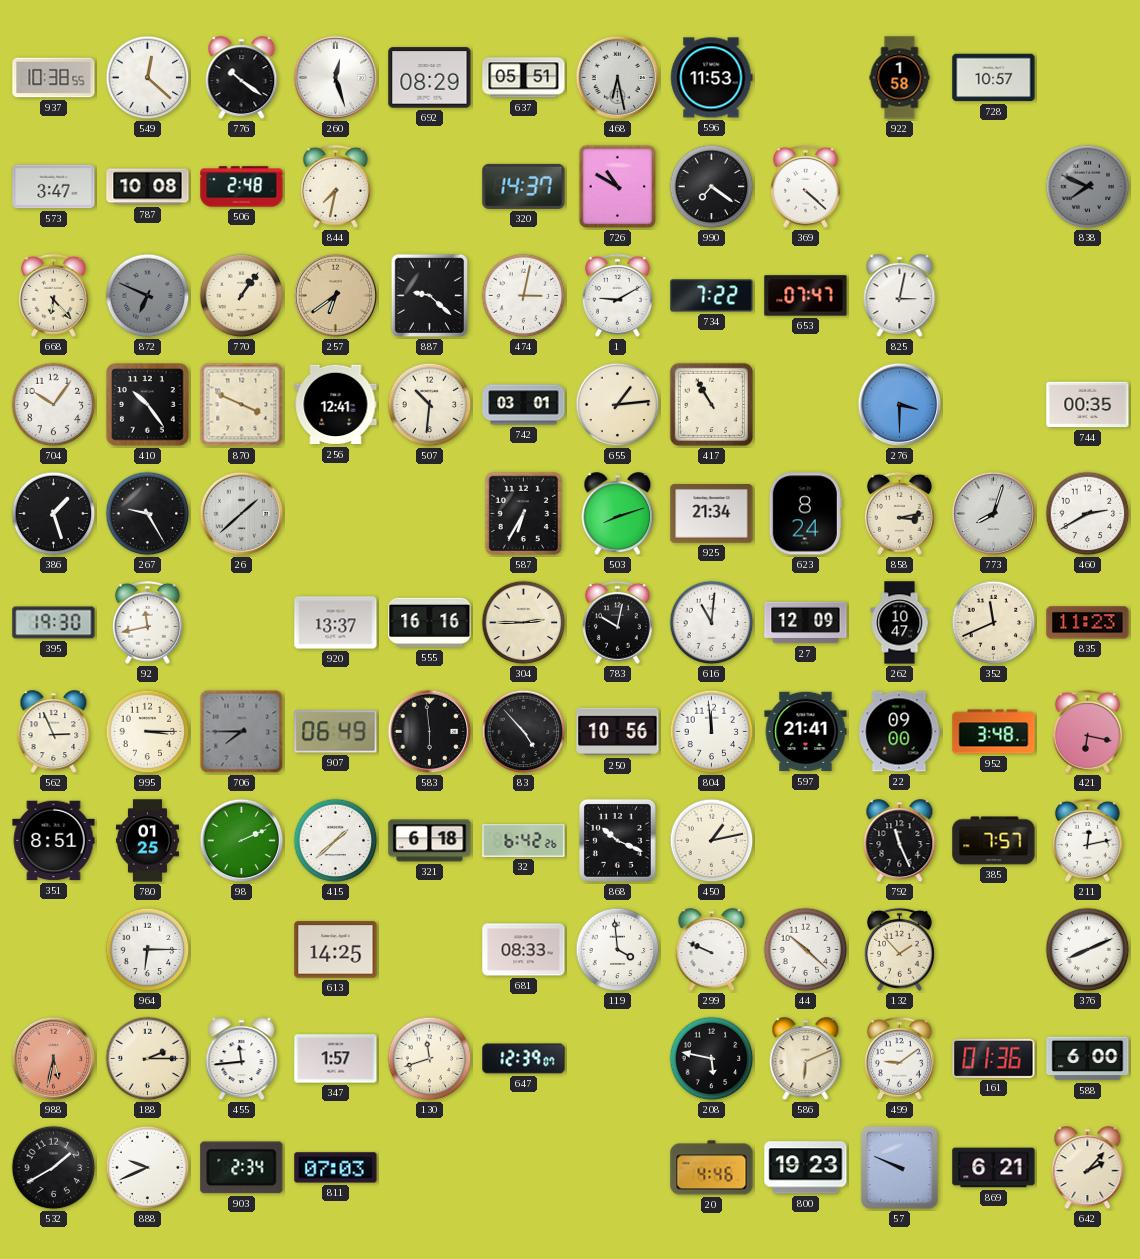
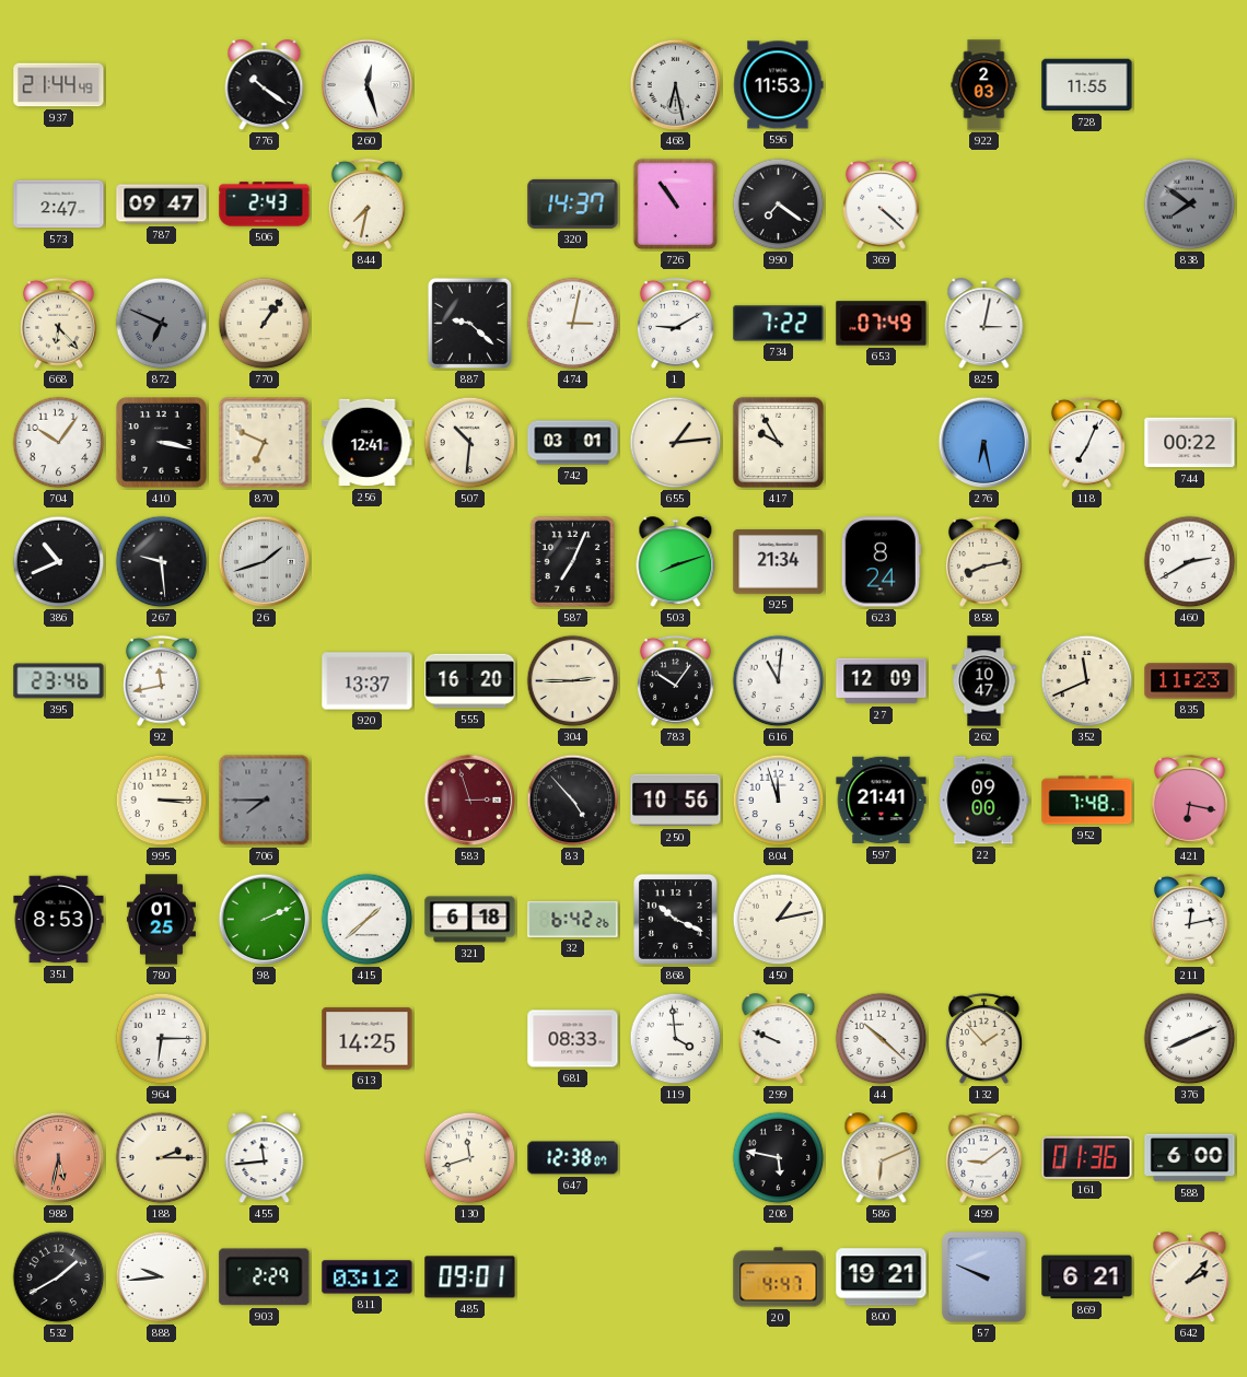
937: 10:38 -> 21:44
549: 12:22 -> none
692: 08:29 -> none
637: 05:51 -> none
922: 1:58 -> 2:03
728: 10:57 -> 11:55
573: 3:47 -> 2:47
787: 10:08 -> 09:47
506: 2:48 -> 2:43
726: 10:50 -> 10:54
838: 7:49 -> 7:51
257: 6:39 -> none
653: 07:47 -> 07:49
410: 10:24 -> 3:17
870: 3:49 -> 6:49
417: 10:55 -> 9:55
276: 3:30 -> 6:28
118: none -> 7:04
744: 00:35 -> 00:22
386: 1:27 -> 10:41
267: 9:25 -> 9:29
26: 1:38 -> 1:42
587: 6:35 -> 7:04
858: 3:13 -> 8:13
773: 8:03 -> none
395: 19:30 -> 23:46
555: 16:16 -> 16:20
783: 10:02 -> 10:06
562: 2:56 -> none
907: 06:49 -> none
583: 5:59 -> 2:57
583 dial: black -> burgundy
804: 11:59 -> 11:57
952: 3:48 -> 7:48
351: 8:51 -> 8:53
792: 11:26 -> none
385: 7:57 -> none
347: 1:57 -> none
647: 12:39 -> 12:38
888: 9:41 -> 9:44
903: 2:34 -> 2:29
811: 07:03 -> 03:12
485: none -> 09:01
20: 4:46 -> 4:47
800: 19:23 -> 19:21
